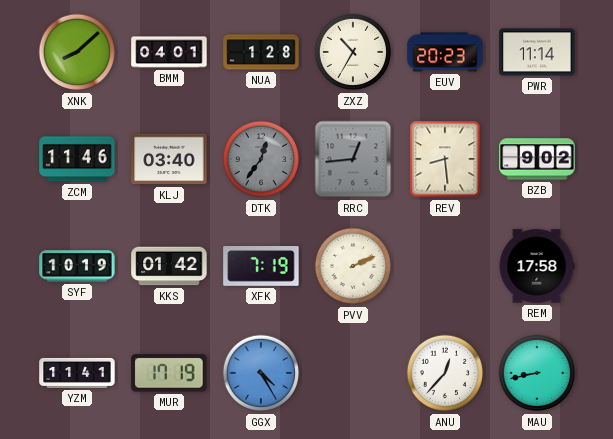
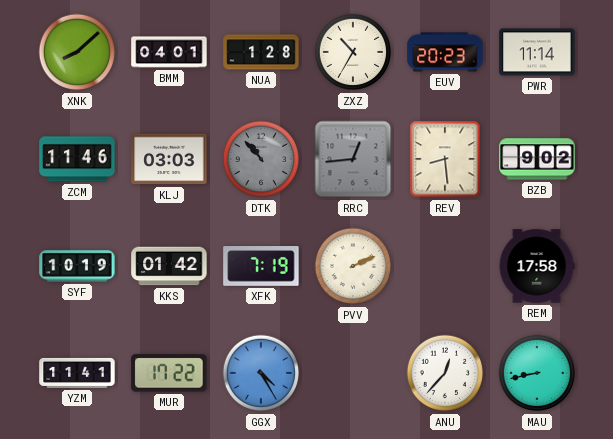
KLJ: 03:40 -> 03:03
DTK: 12:36 -> 10:53
MUR: 17:19 -> 17:22
